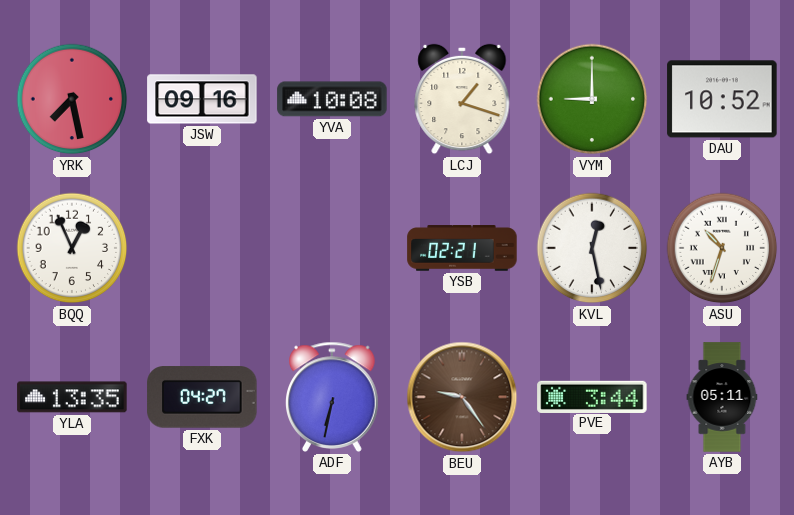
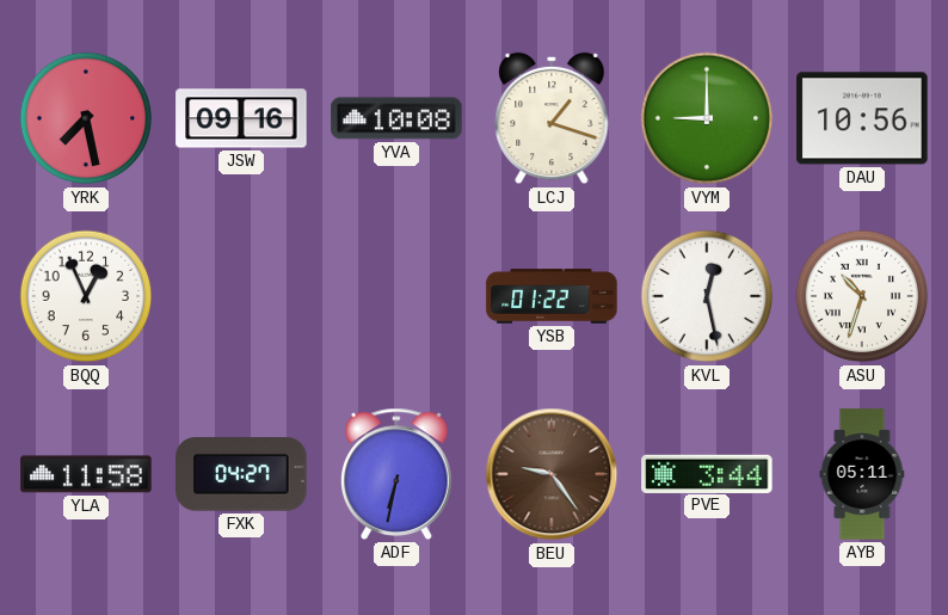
DAU: 10:52 -> 10:56
YSB: 02:21 -> 01:22
YLA: 13:35 -> 11:58
